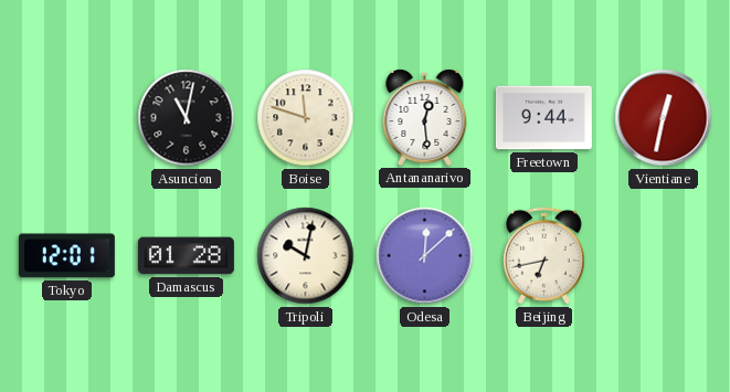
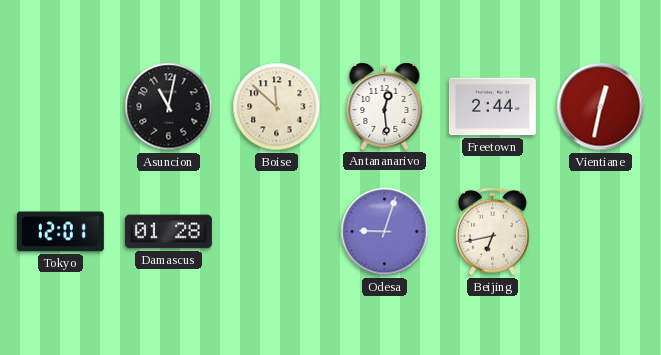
Boise: 11:48 -> 11:52
Freetown: 9:44 -> 2:44
Tripoli: 10:02 -> none
Odesa: 12:08 -> 9:03
